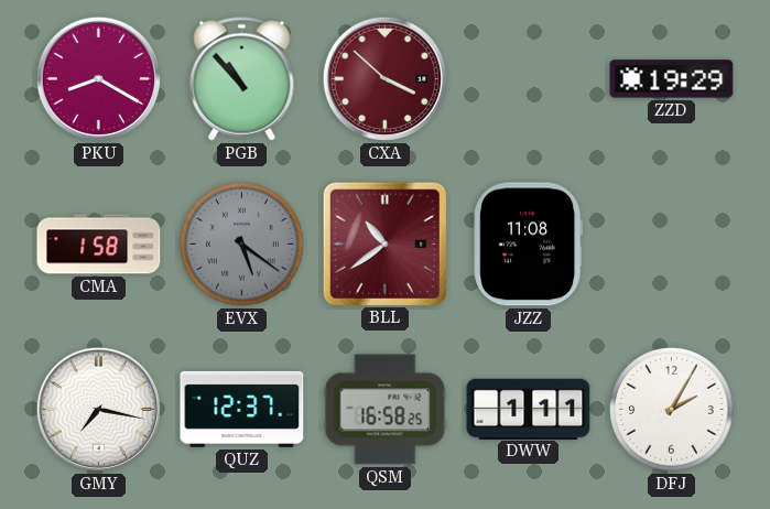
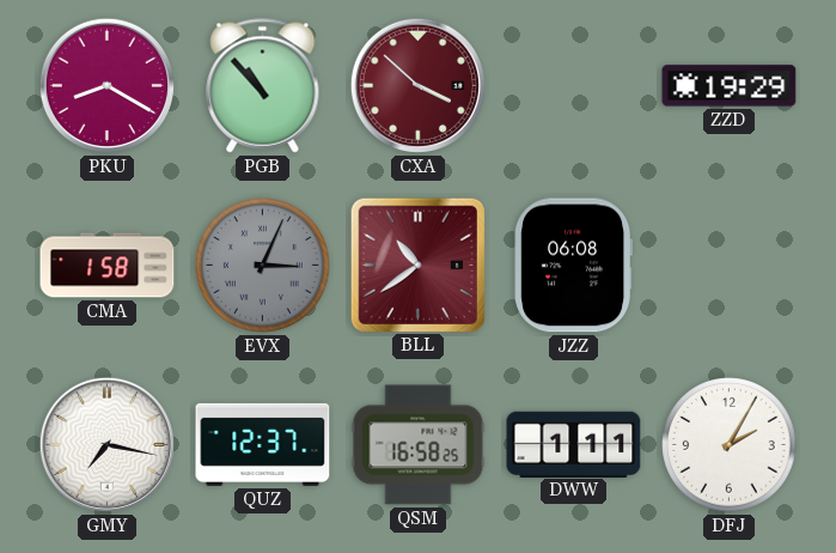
EVX: 5:21 -> 3:04
JZZ: 11:08 -> 06:08
